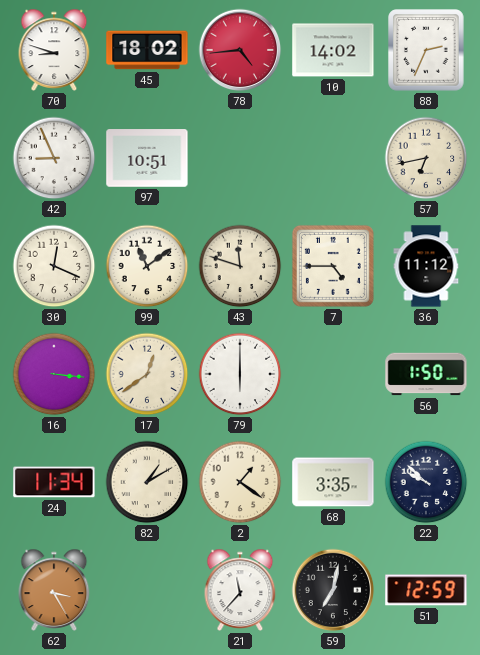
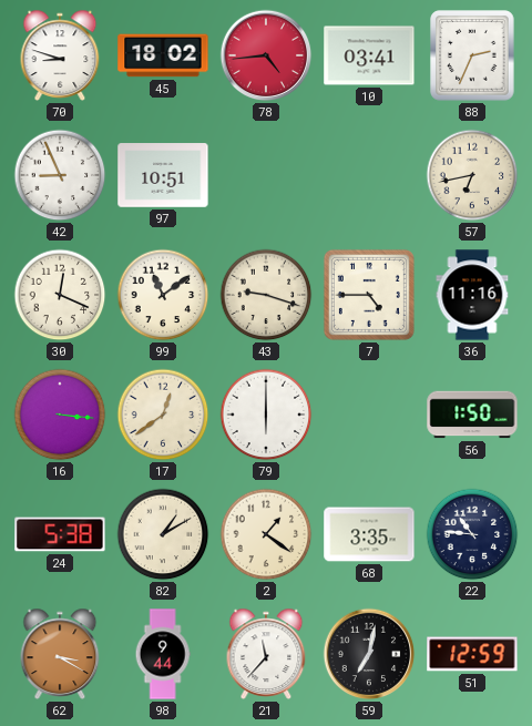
10: 14:02 -> 03:41
43: 11:48 -> 9:18
36: 11:12 -> 11:16
24: 11:34 -> 5:38
22: 9:52 -> 10:46
62: 3:25 -> 3:20
98: none -> 9:44
